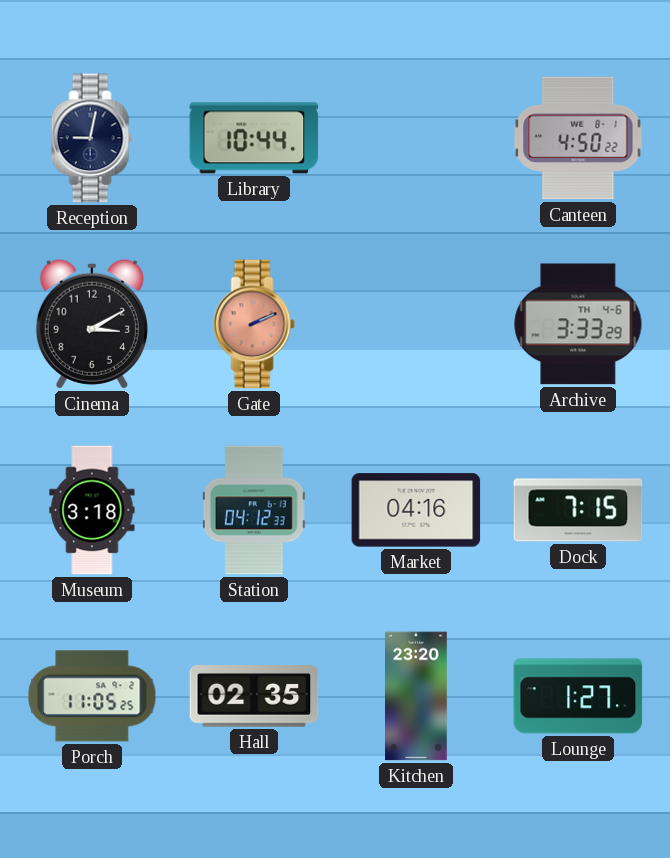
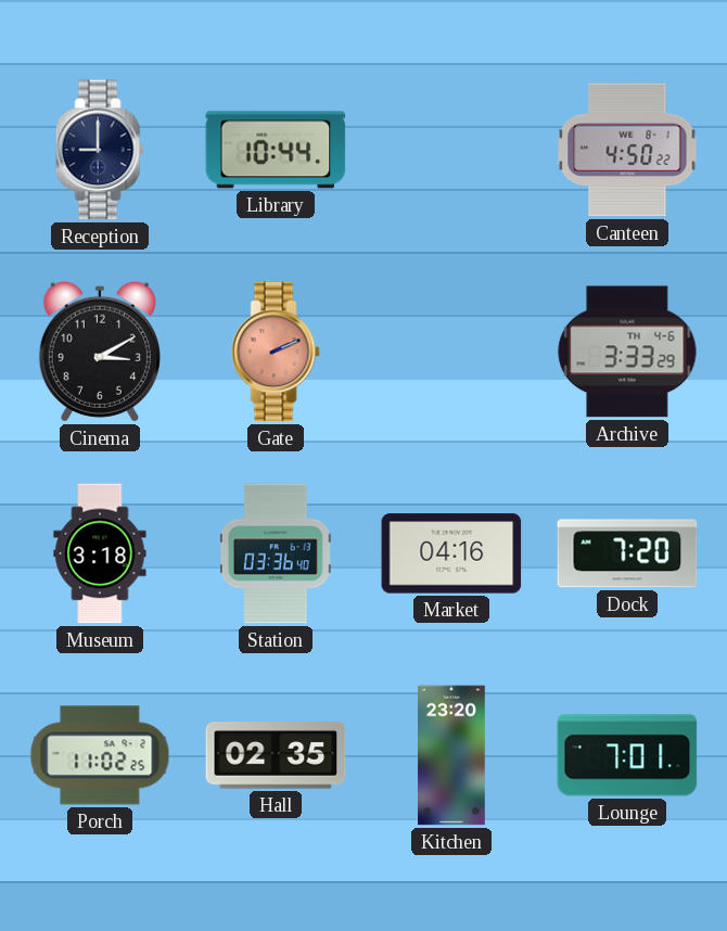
Reception: 9:02 -> 9:00
Station: 04:12 -> 03:36
Dock: 7:15 -> 7:20
Porch: 11:05 -> 11:02
Lounge: 1:27 -> 7:01
